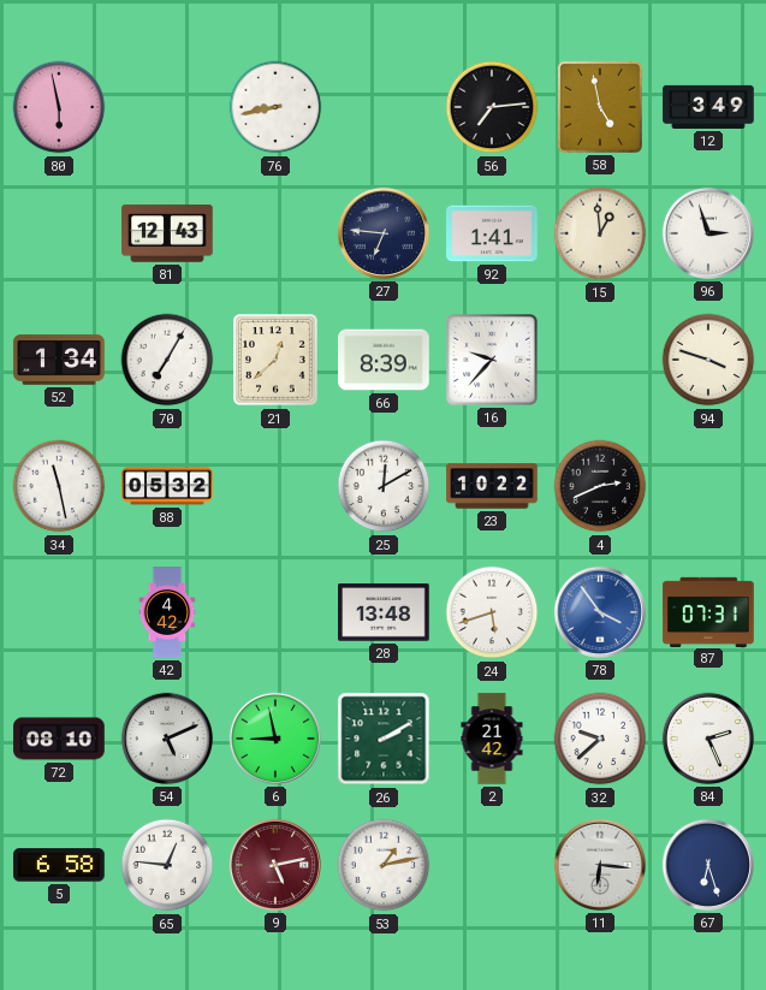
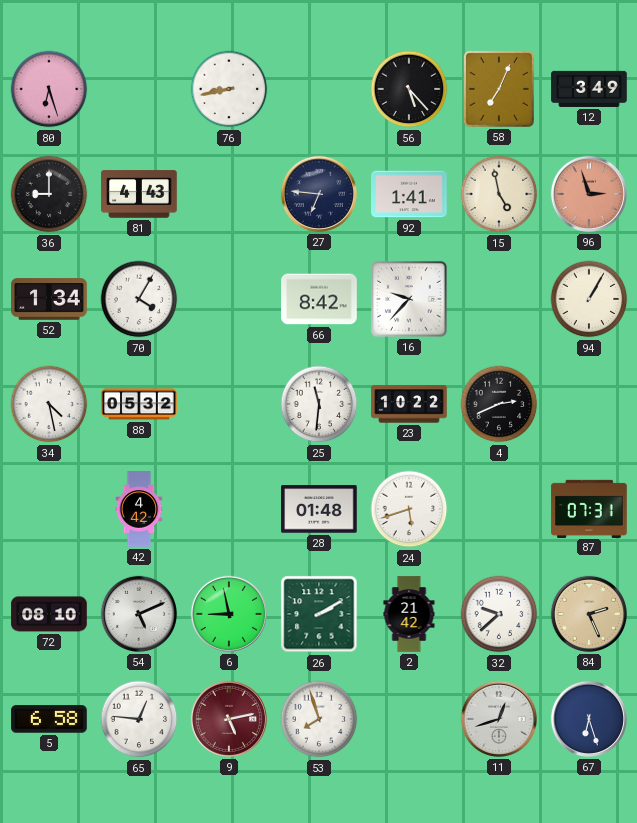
80: 5:58 -> 6:27
56: 7:14 -> 5:23
58: 4:58 -> 7:04
36: none -> 9:00
81: 12:43 -> 4:43
15: 12:59 -> 4:58
96 dial: white -> salmon
70: 7:05 -> 4:05
21: 12:38 -> none
66: 8:39 -> 8:42
94: 3:48 -> 1:05
34: 11:28 -> 4:28
25: 12:10 -> 11:31
28: 13:48 -> 01:48
78: 3:54 -> none
84 dial: white -> champagne
53: 1:13 -> 7:57
11: 6:16 -> 12:42
